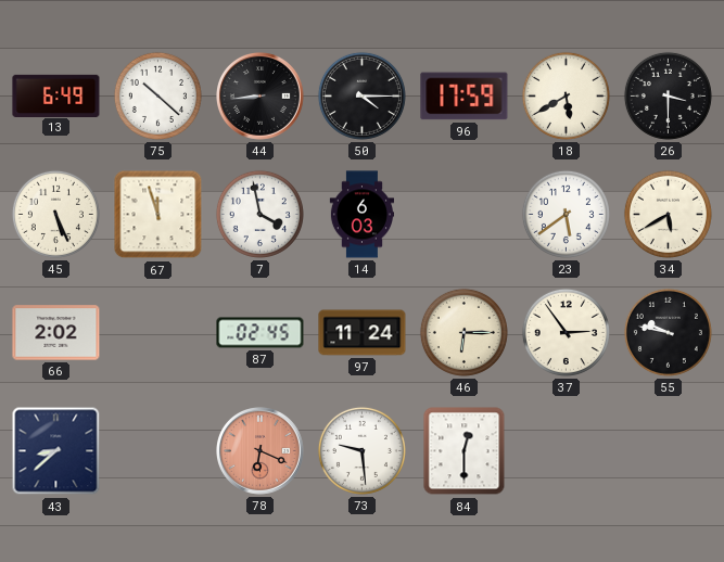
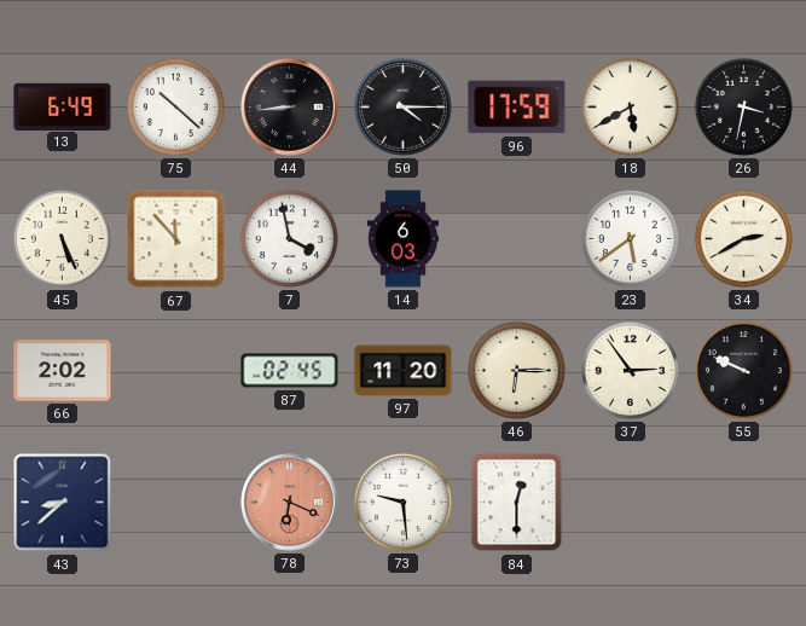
26: 3:30 -> 3:32
67: 11:57 -> 11:53
34: 5:40 -> 2:40
97: 11:24 -> 11:20
55: 9:47 -> 9:49
